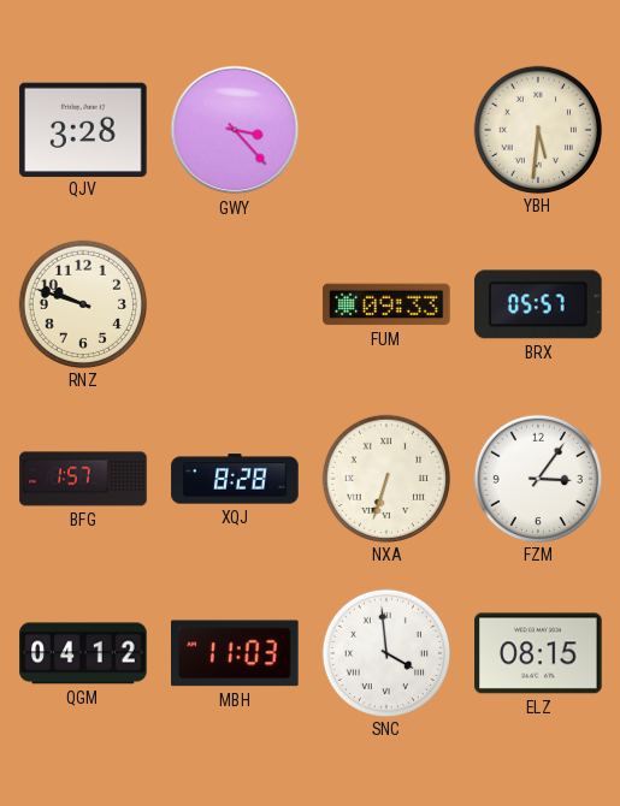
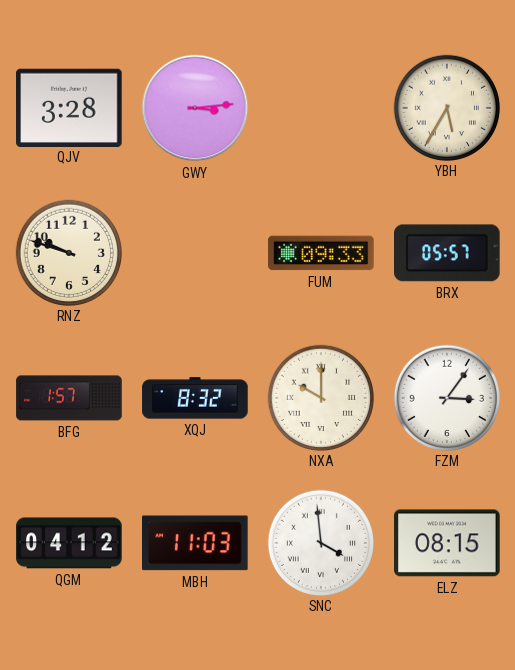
GWY: 3:23 -> 3:14
YBH: 5:31 -> 5:35
XQJ: 8:28 -> 8:32
NXA: 6:33 -> 10:00
